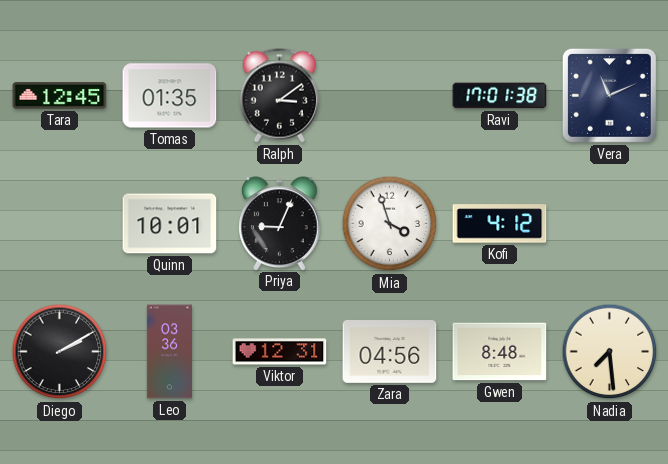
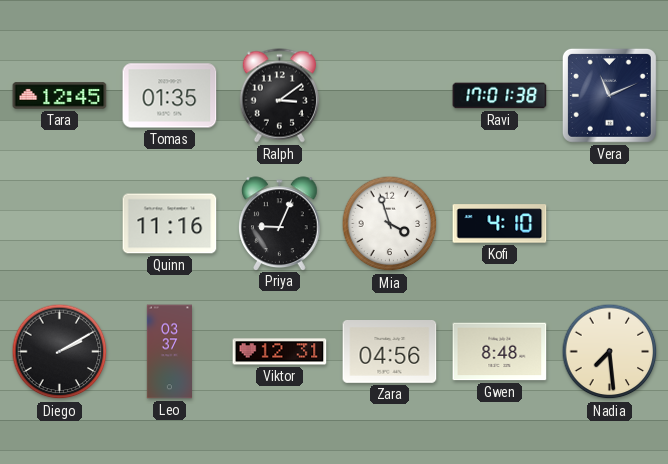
Quinn: 10:01 -> 11:16
Kofi: 4:12 -> 4:10
Leo: 03:36 -> 03:37
